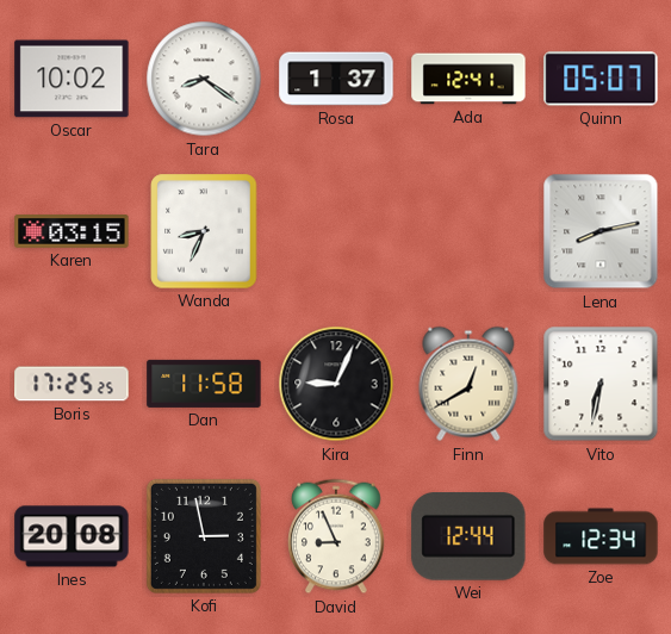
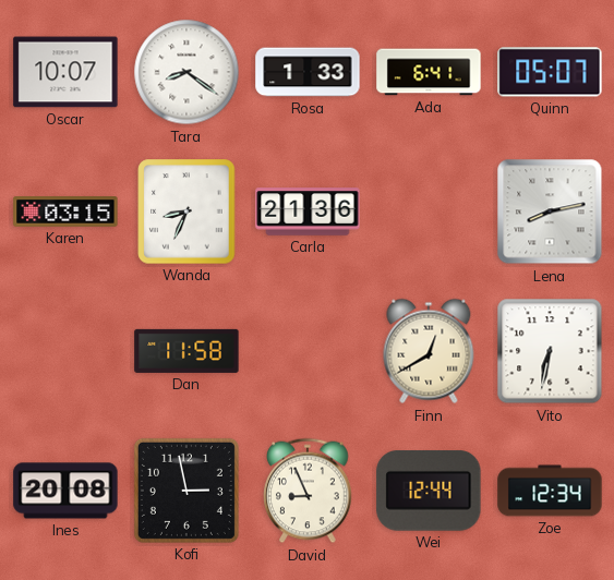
Oscar: 10:02 -> 10:07
Rosa: 1:37 -> 1:33
Ada: 12:41 -> 6:41
Carla: none -> 21:36
Boris: 17:25 -> none
Kira: 9:04 -> none
